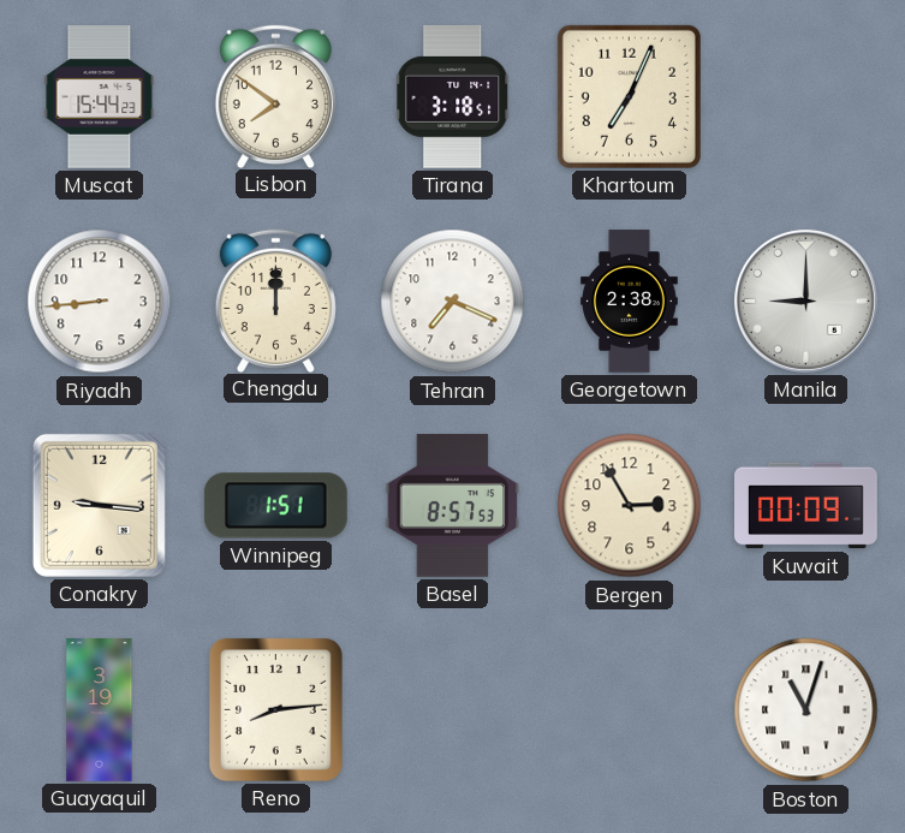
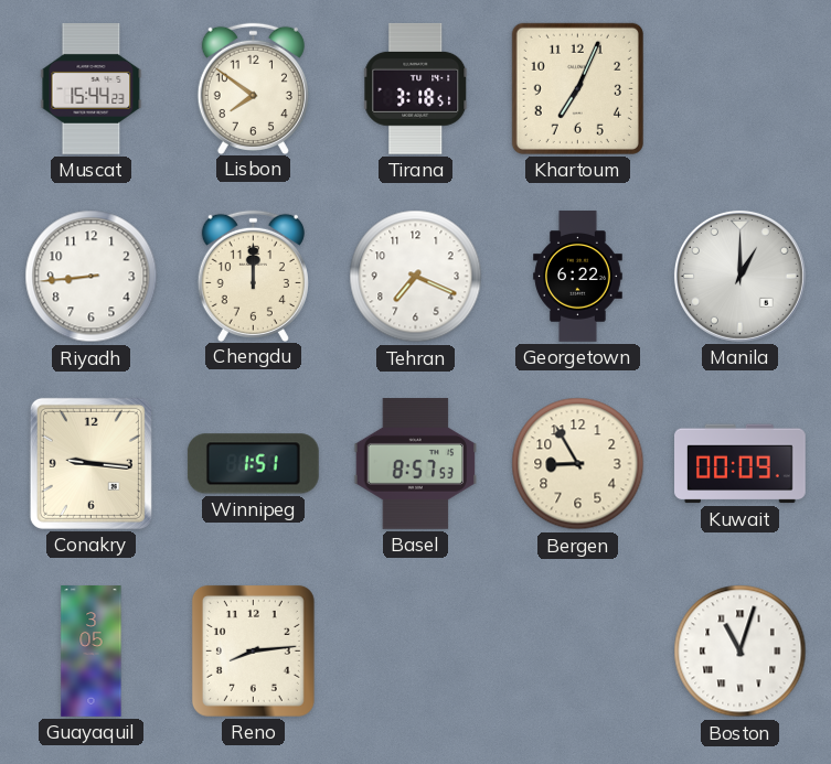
Georgetown: 2:38 -> 6:22
Manila: 9:00 -> 1:00
Bergen: 2:55 -> 8:55
Guayaquil: 3:19 -> 3:05
